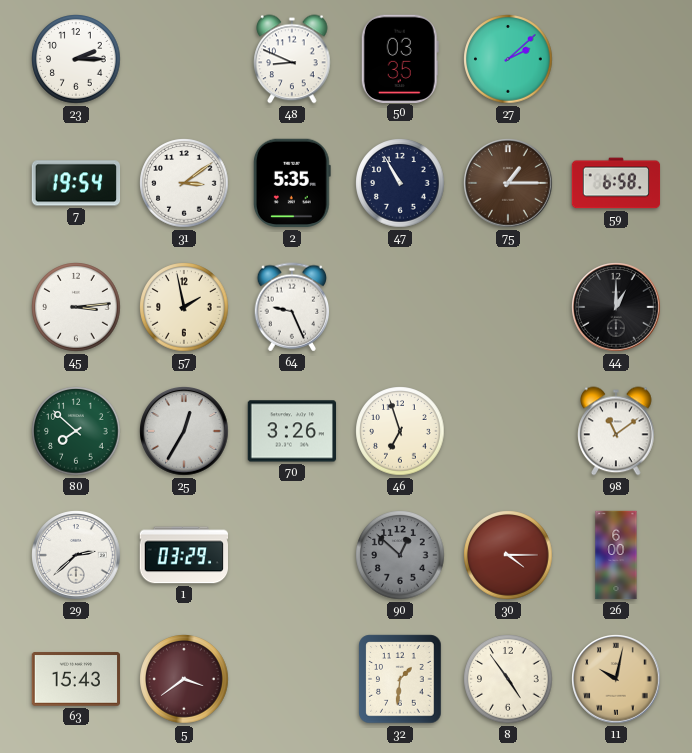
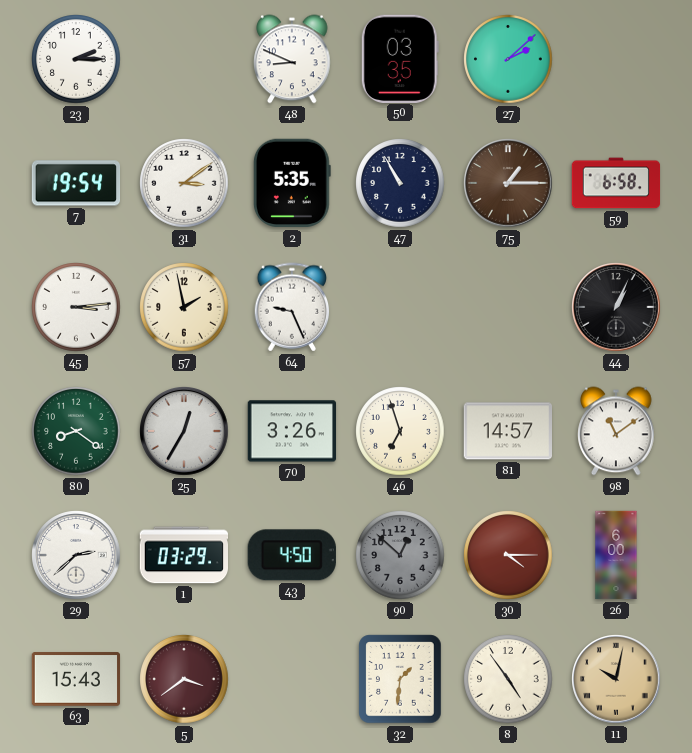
44: 1:00 -> 1:04
80: 7:52 -> 8:21
81: none -> 14:57
43: none -> 4:50
